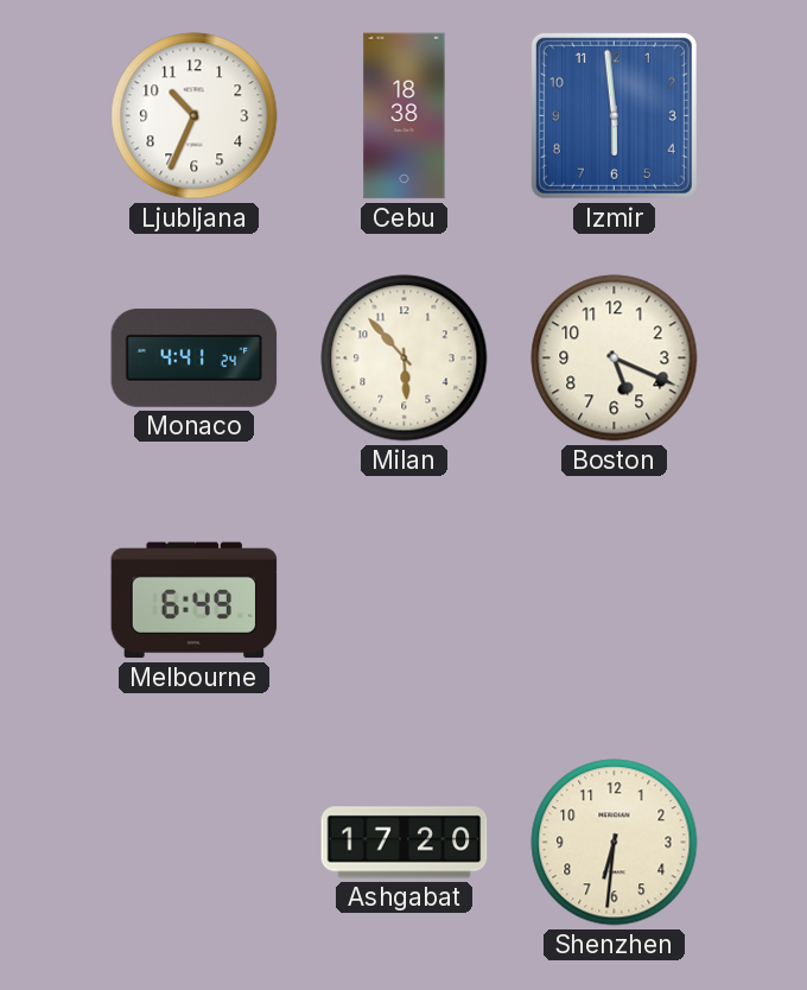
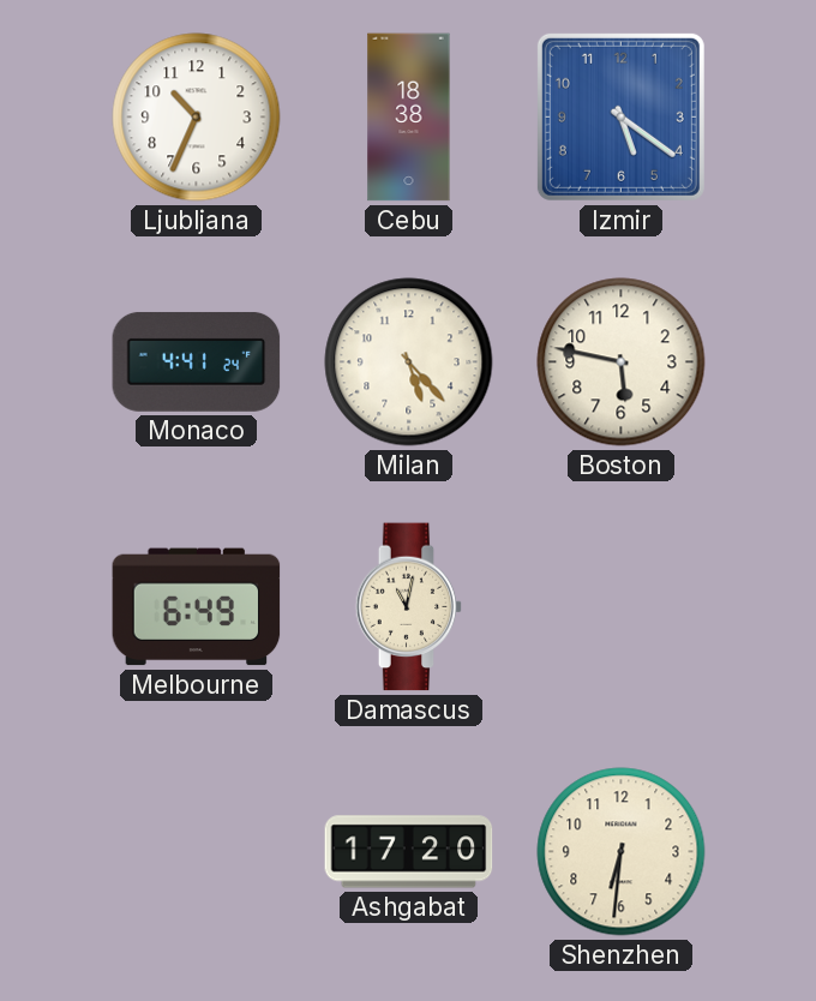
Izmir: 5:59 -> 5:21
Milan: 5:53 -> 5:23
Boston: 5:19 -> 5:47
Damascus: none -> 11:02
